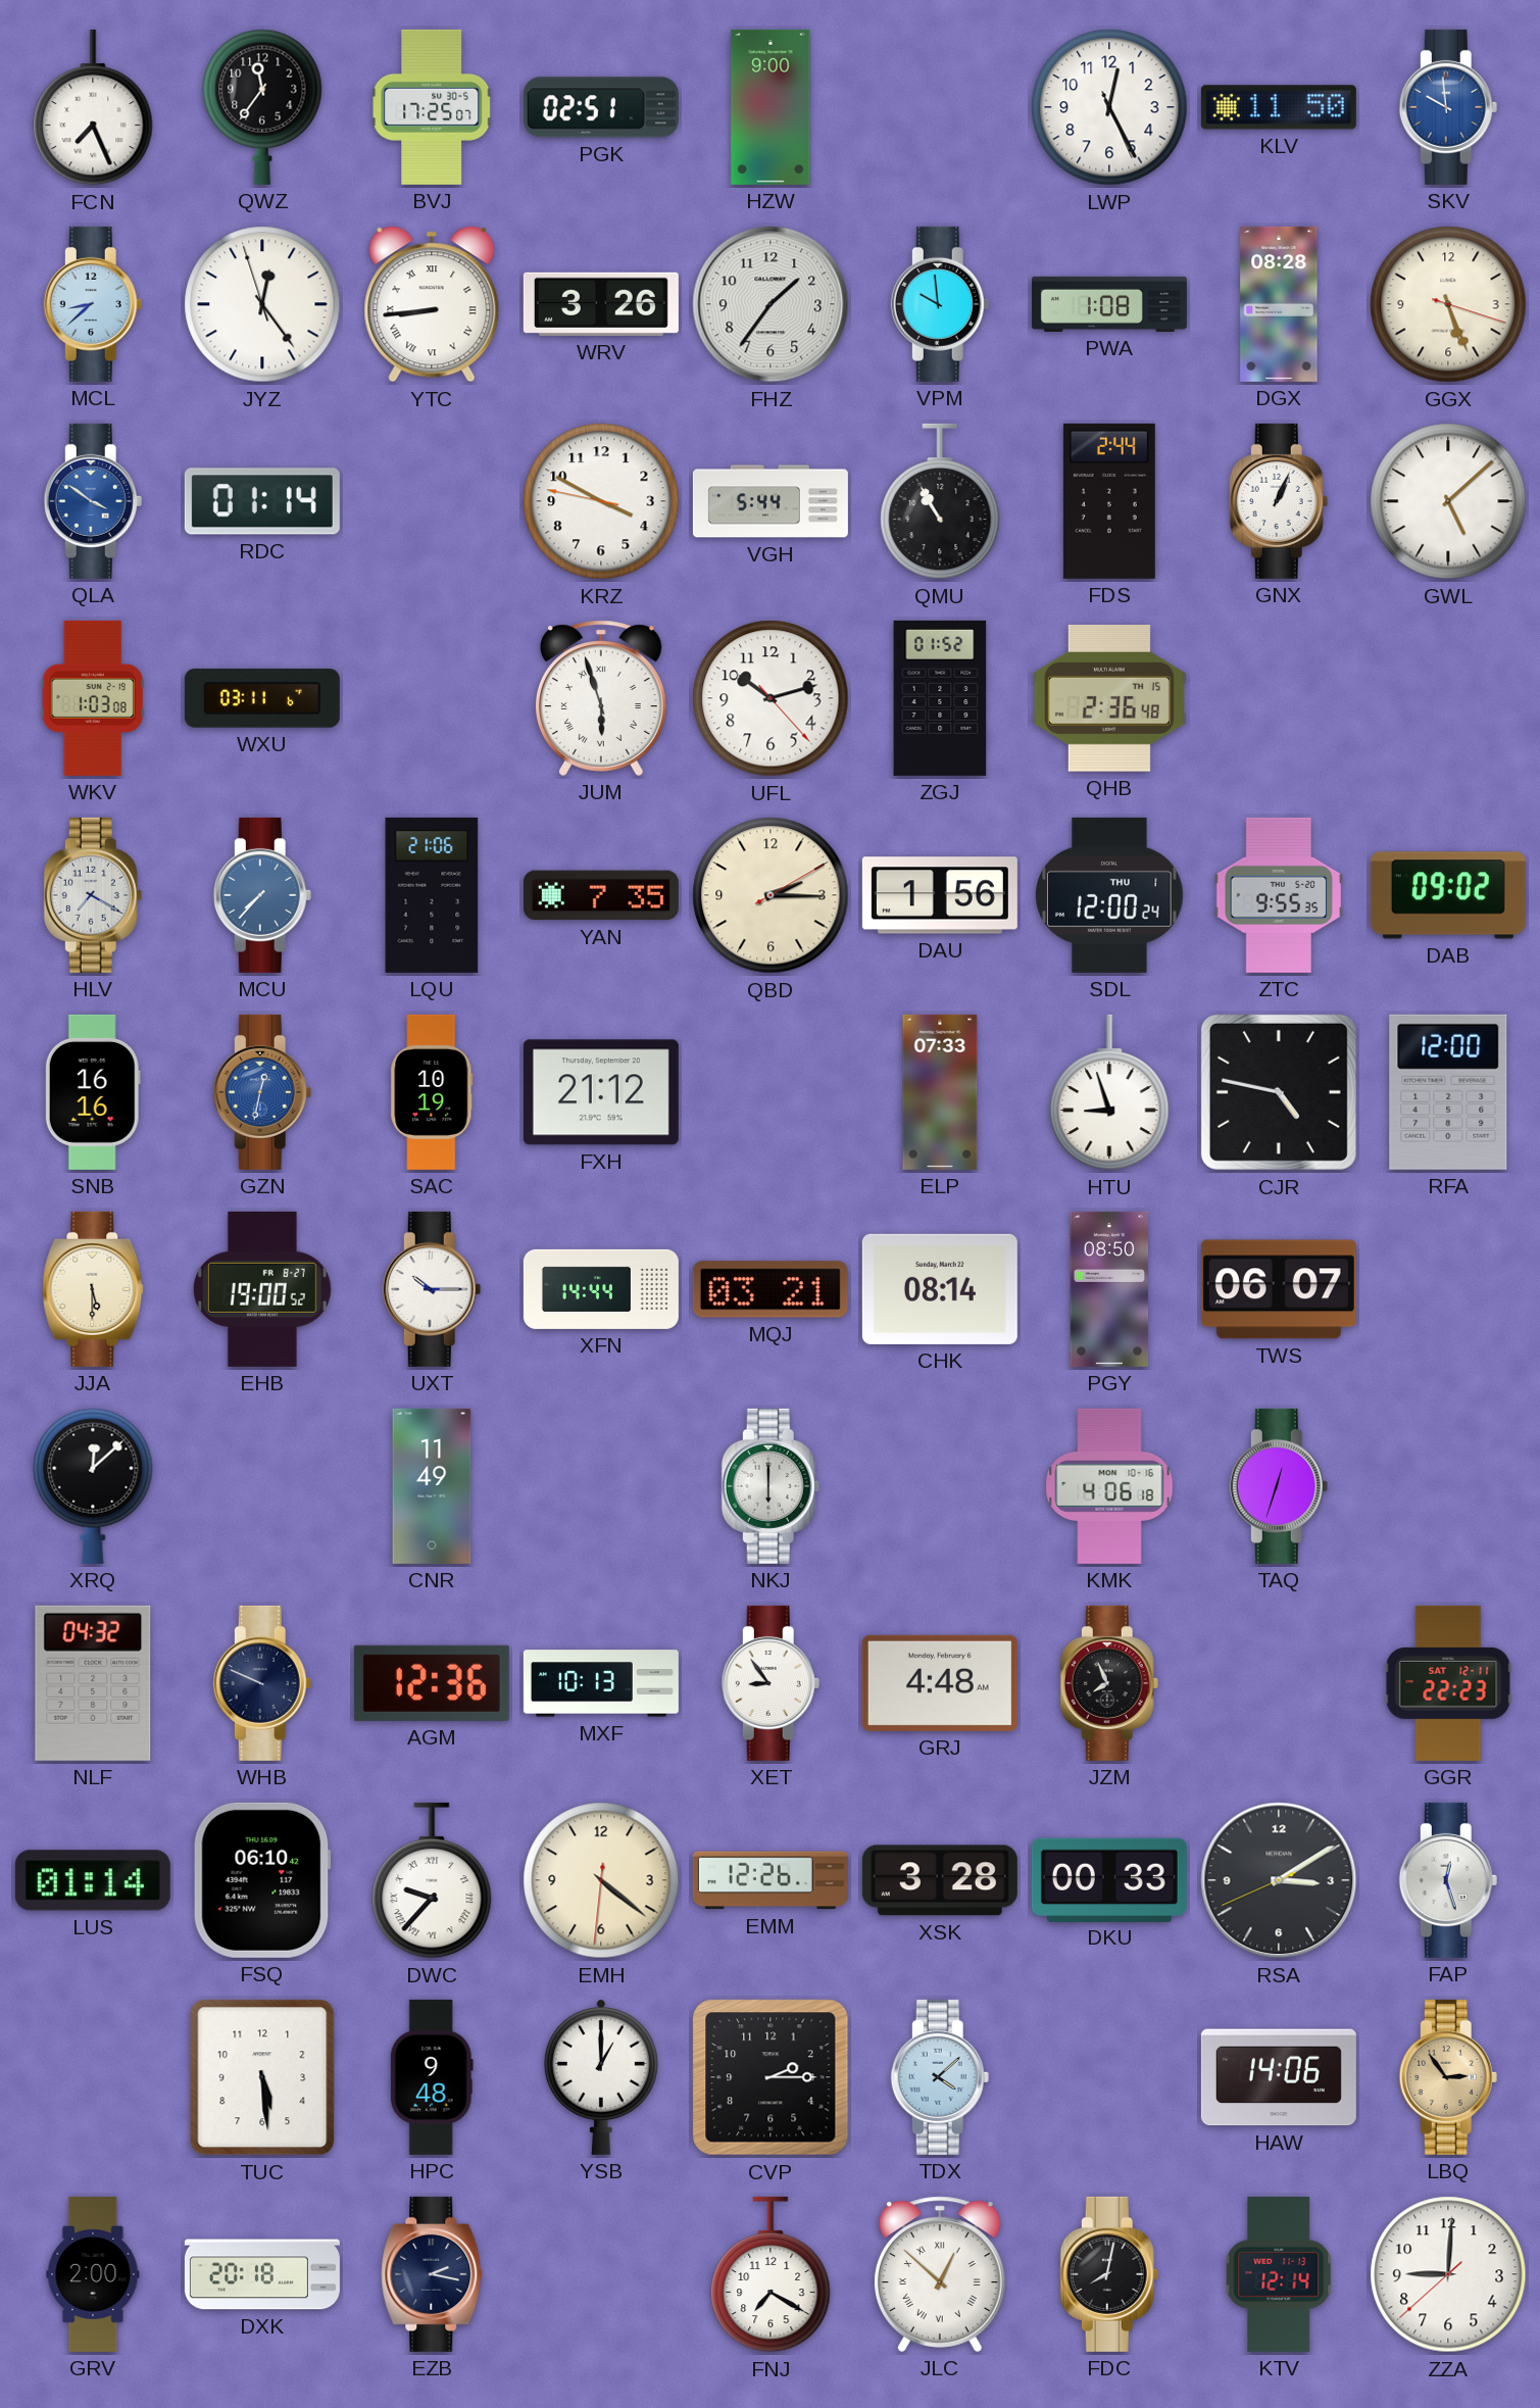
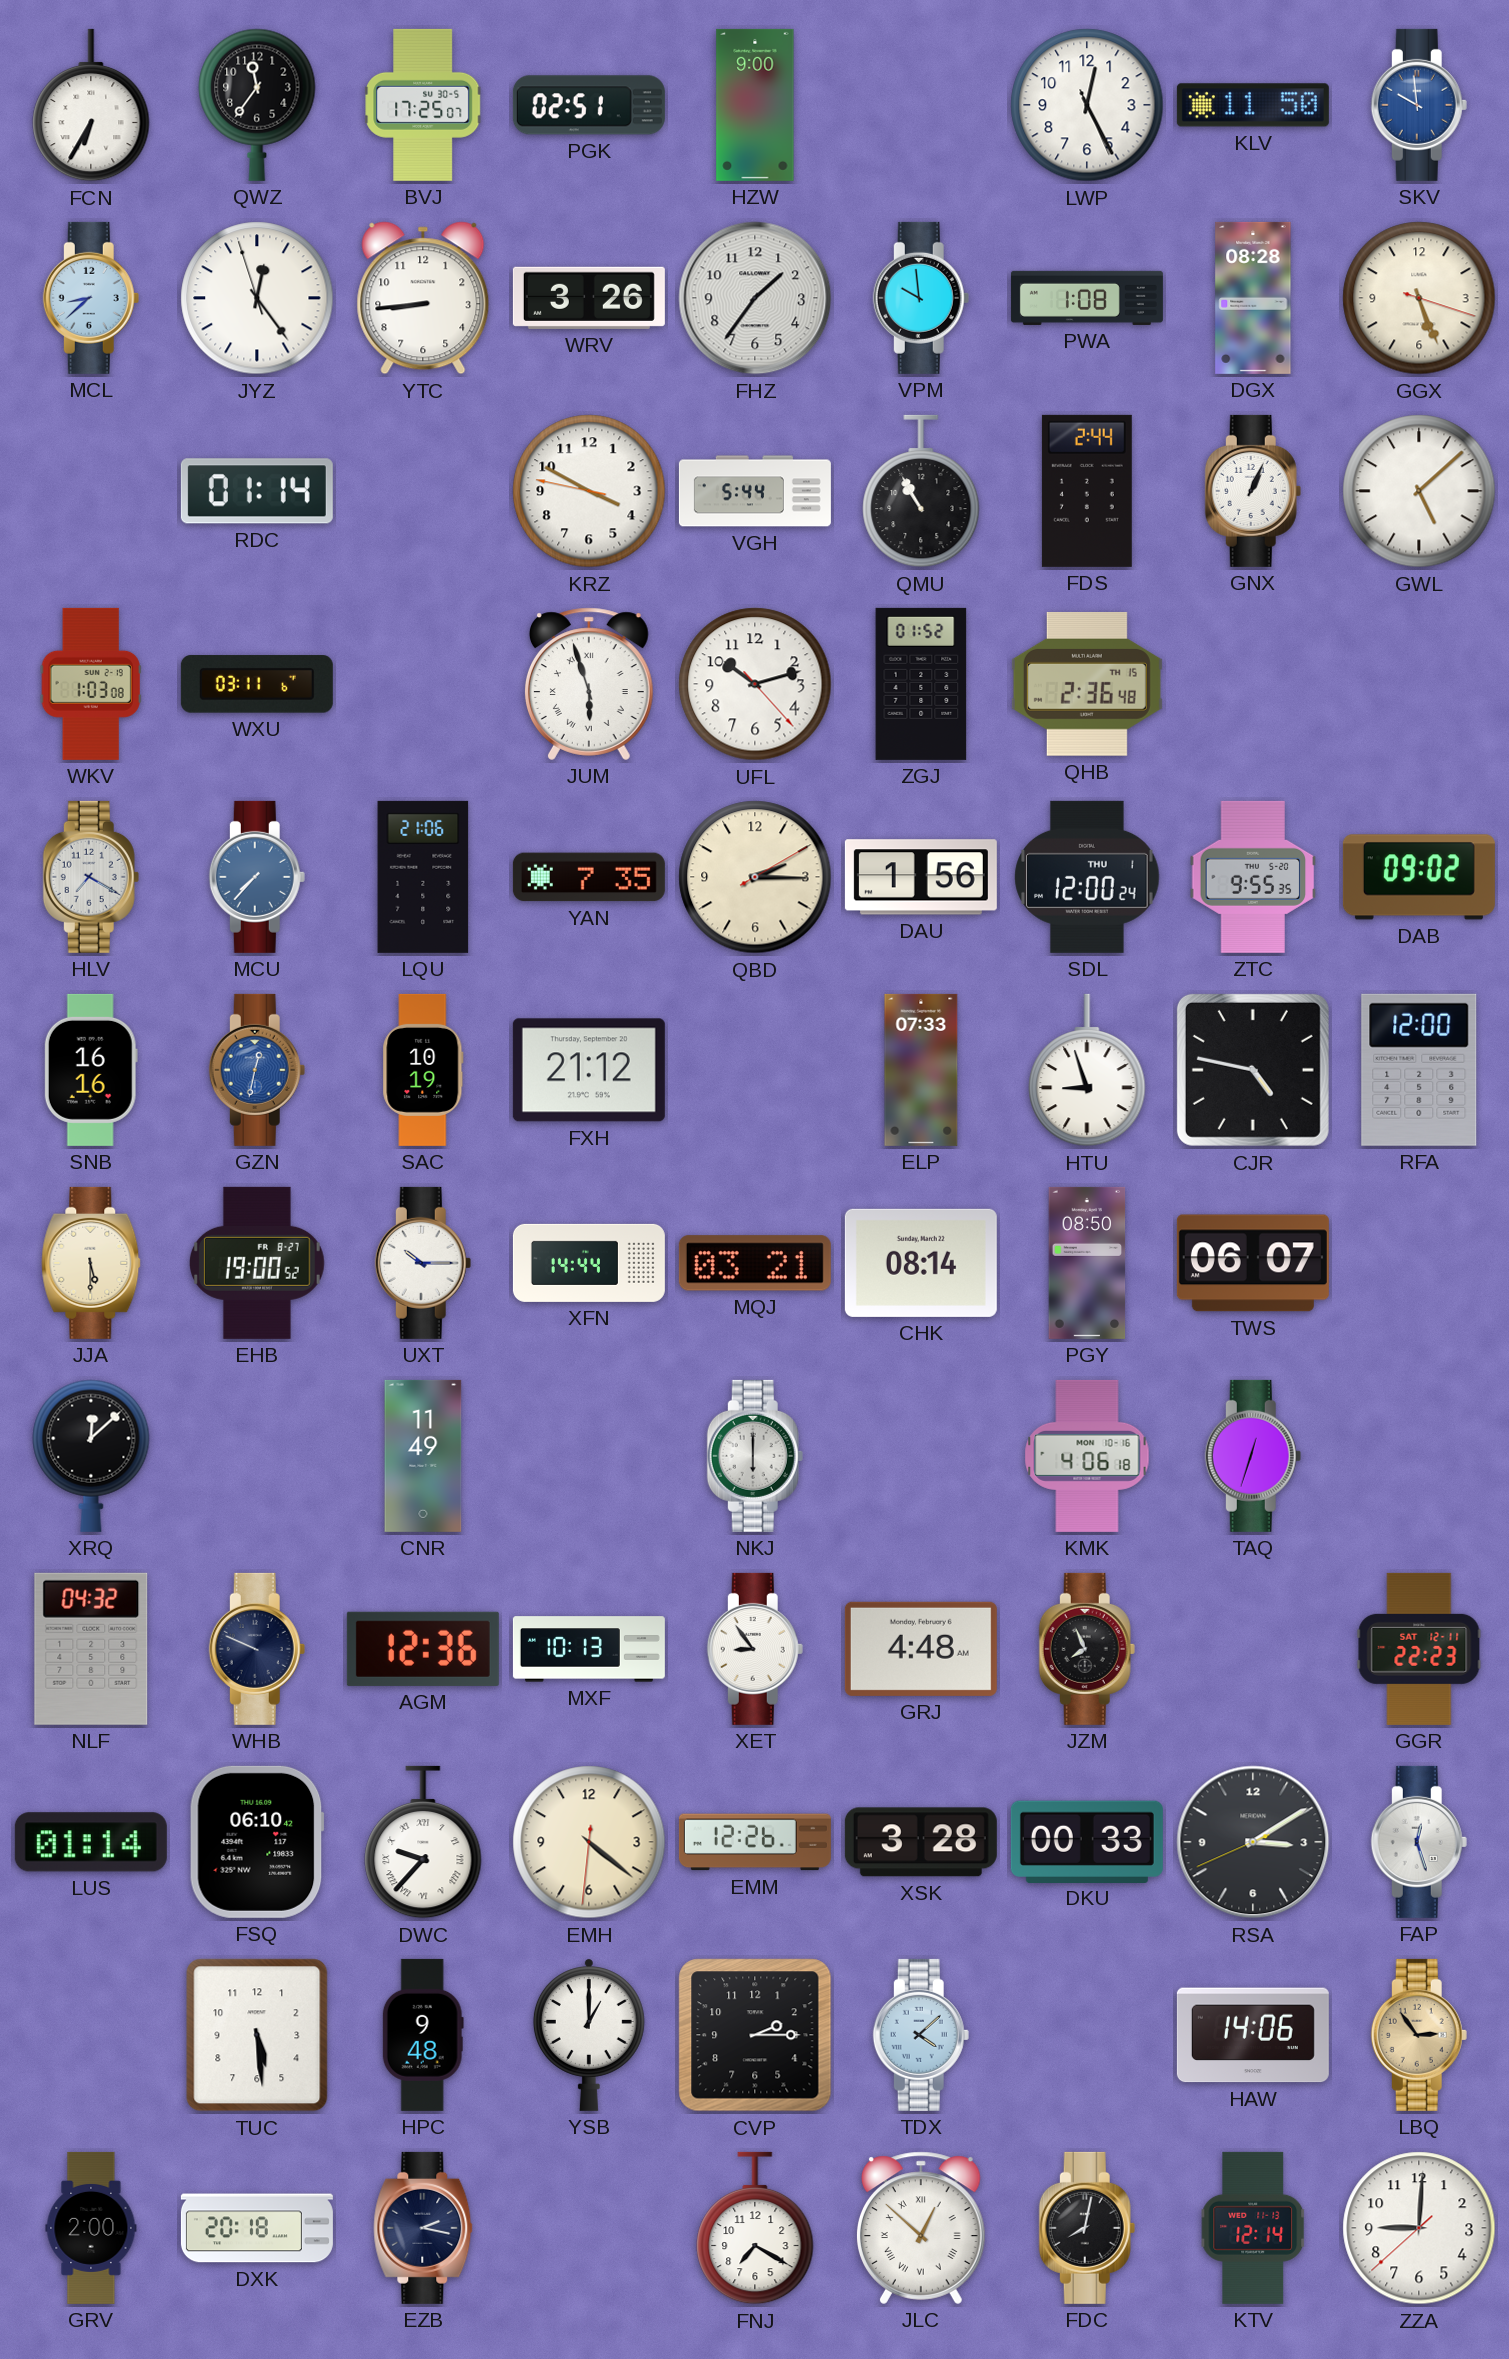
FCN: 7:26 -> 6:35
YTC numerals: Roman -> Arabic
QLA: 3:51 -> none
